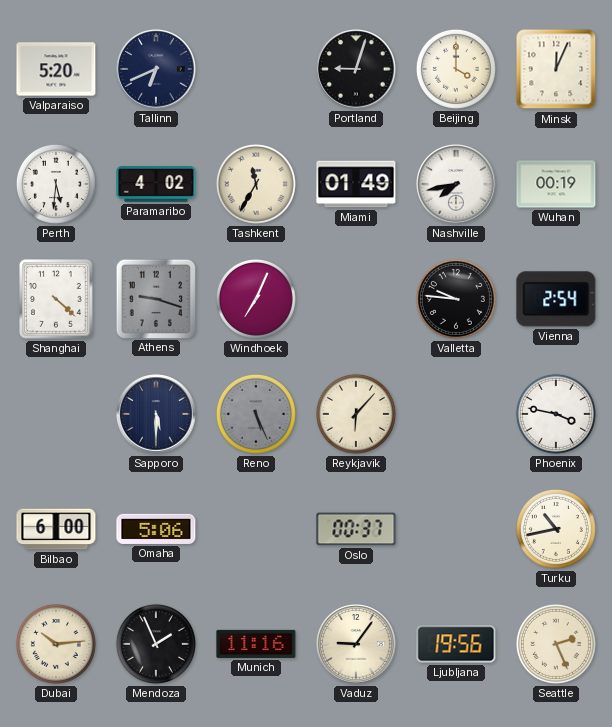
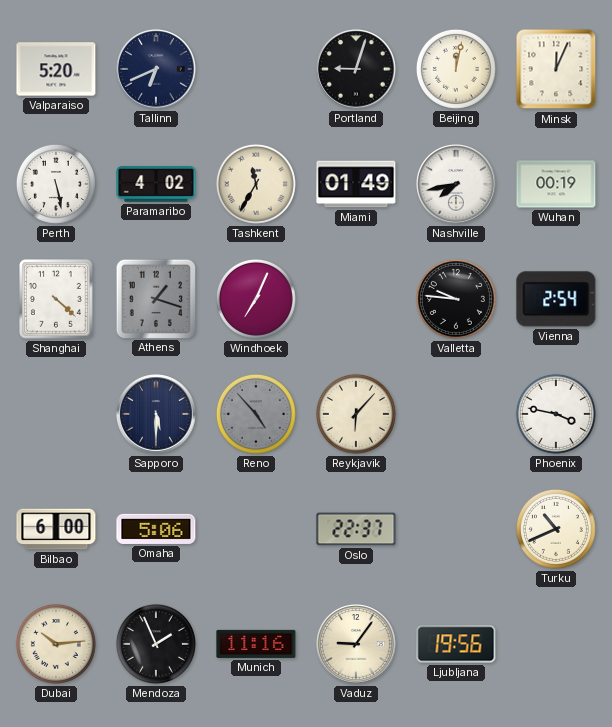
Beijing: 4:00 -> 12:02
Perth: 5:31 -> 5:28
Athens: 9:18 -> 1:18
Reno: 5:26 -> 4:53
Oslo: 00:37 -> 22:37
Turku: 10:43 -> 10:41
Seattle: 2:26 -> none
